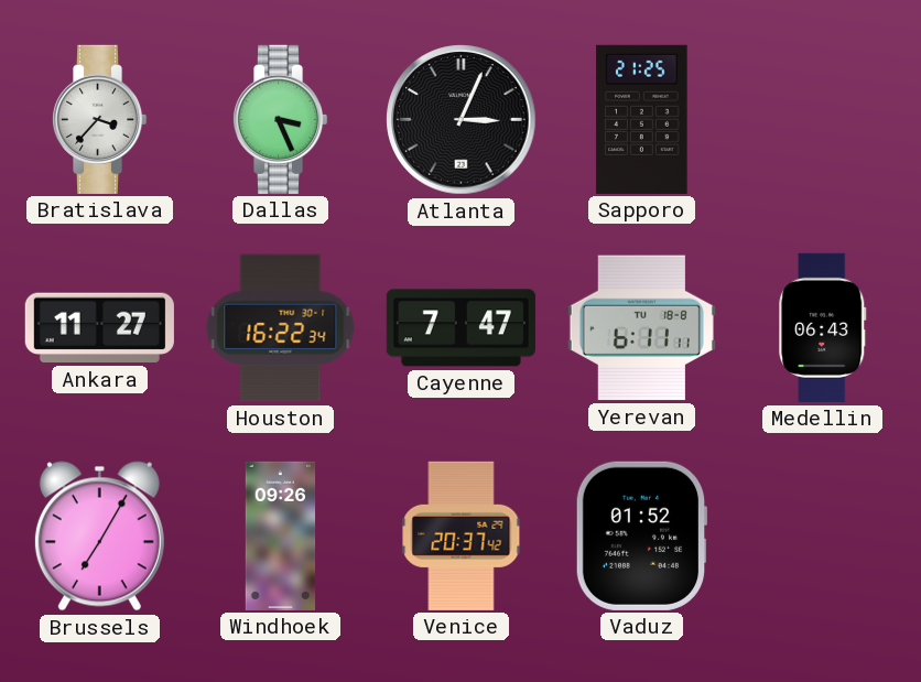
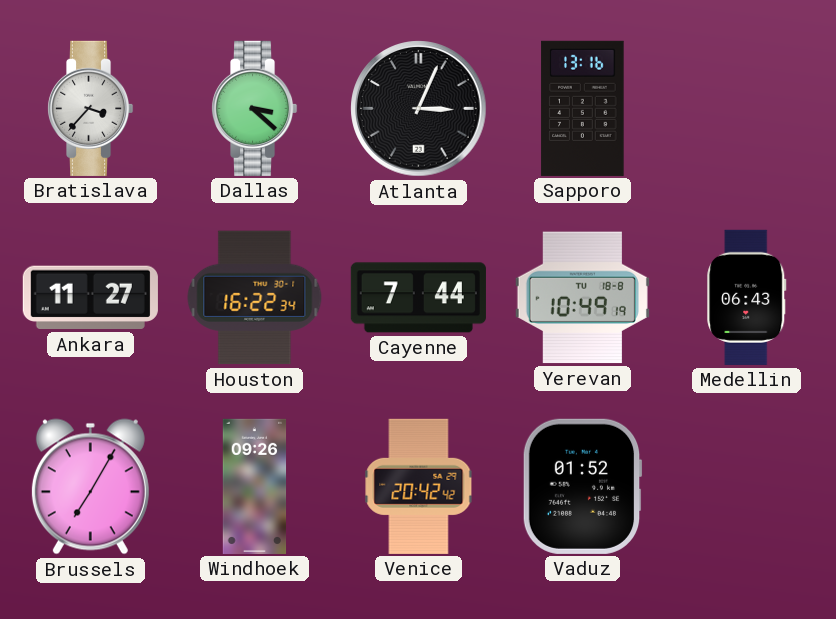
Dallas: 3:26 -> 3:22
Sapporo: 21:25 -> 13:16
Cayenne: 7:47 -> 7:44
Yerevan: 6:11 -> 10:49
Venice: 20:37 -> 20:42
